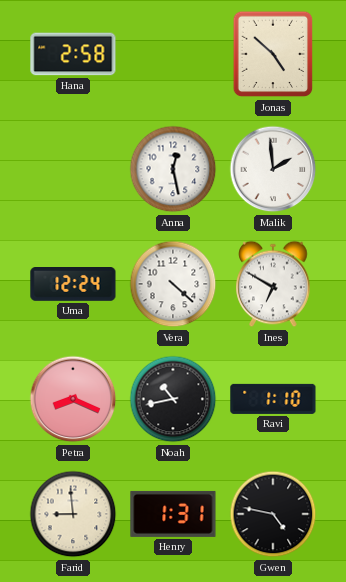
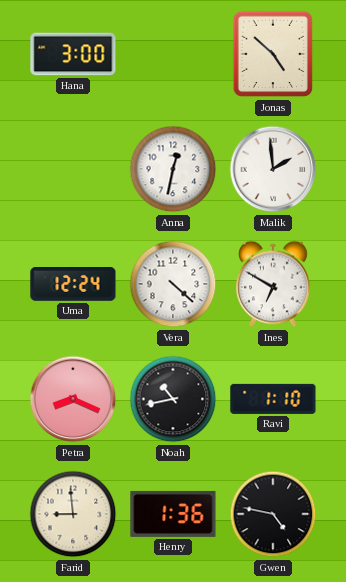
Hana: 2:58 -> 3:00
Anna: 12:28 -> 12:32
Henry: 1:31 -> 1:36
